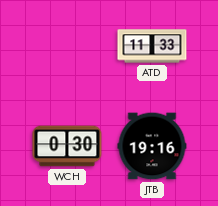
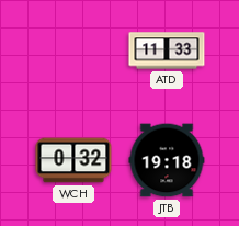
WCH: 0:30 -> 0:32
JTB: 19:16 -> 19:18
